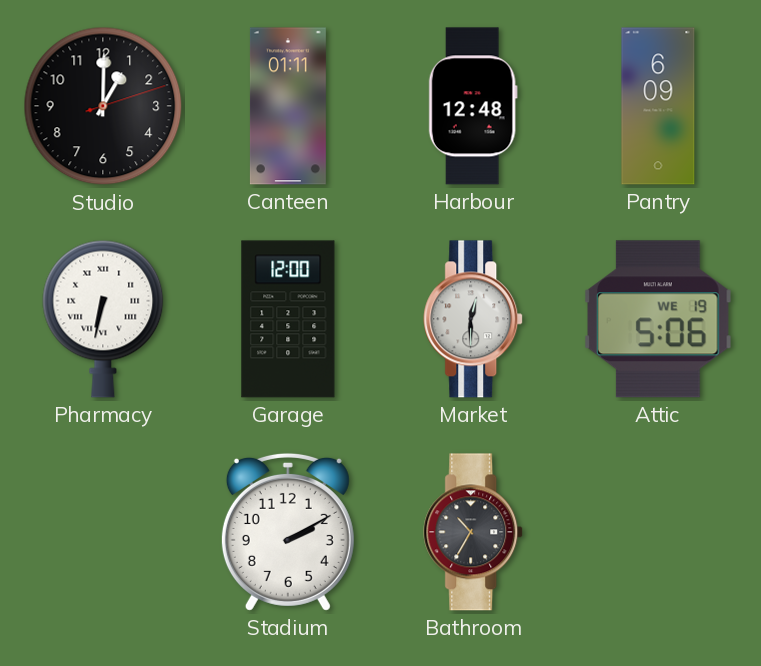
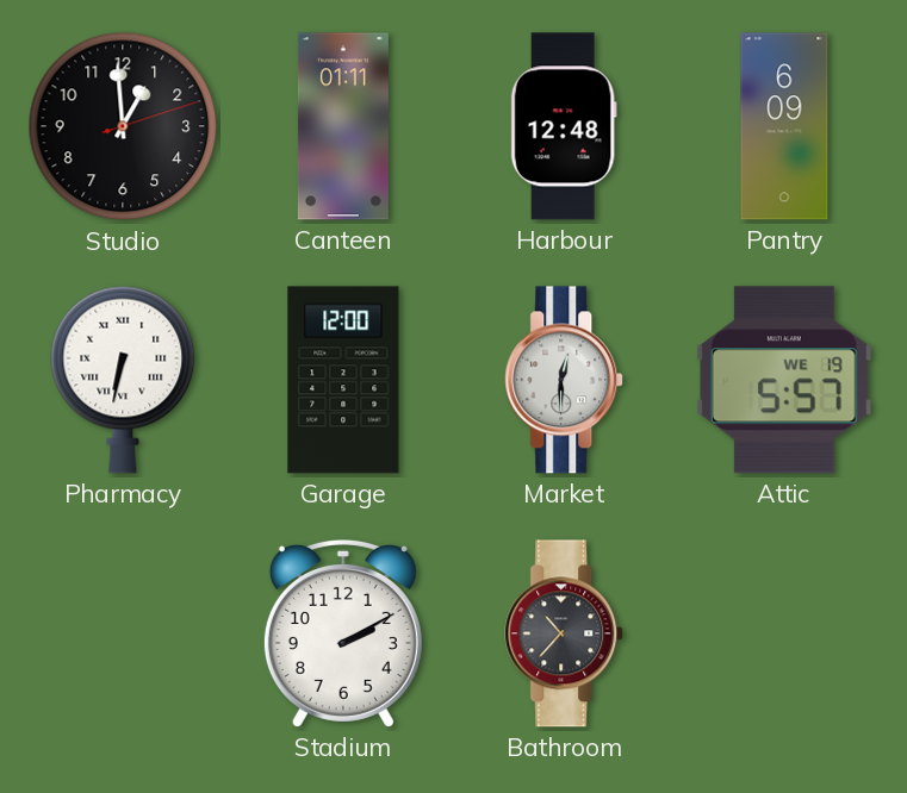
Studio: 1:00 -> 12:59
Attic: 5:06 -> 5:57
Bathroom: 10:35 -> 10:37
